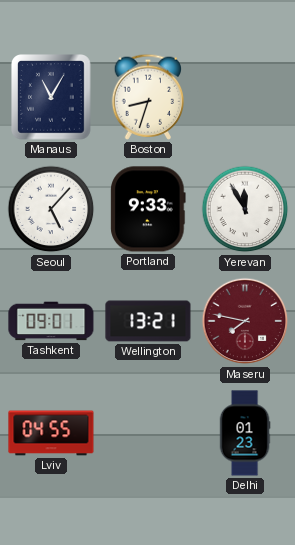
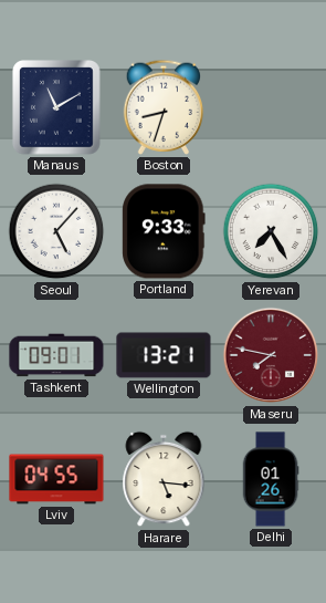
Manaus: 11:05 -> 11:10
Yerevan: 11:55 -> 7:25
Harare: none -> 5:16
Delhi: 01:23 -> 01:26
